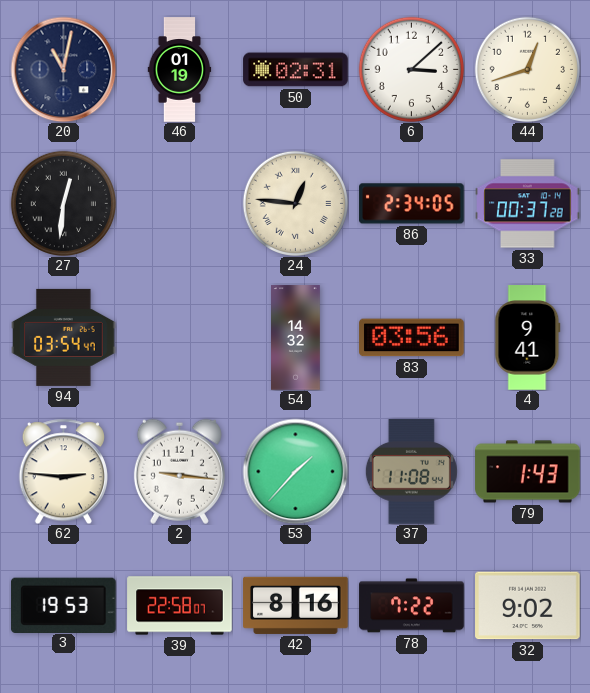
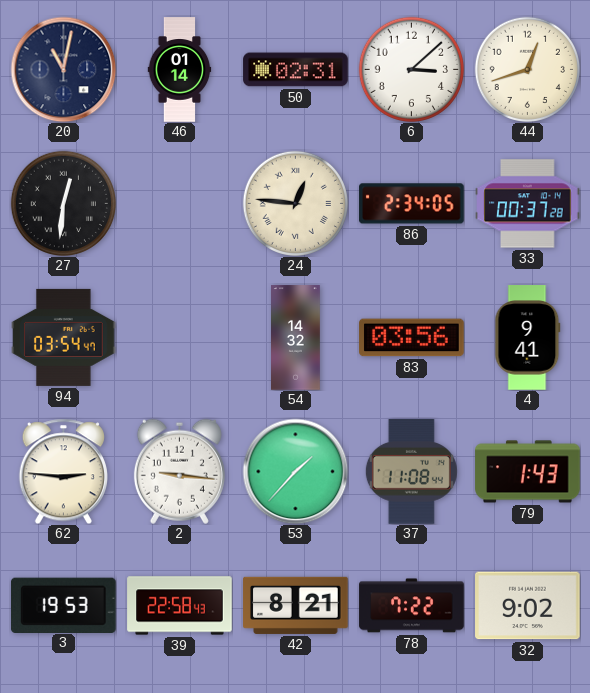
46: 01:19 -> 01:14
39: 22:58:07 -> 22:58:43
42: 8:16 -> 8:21
